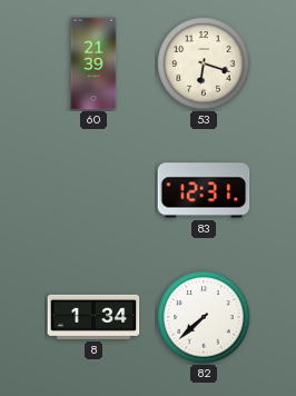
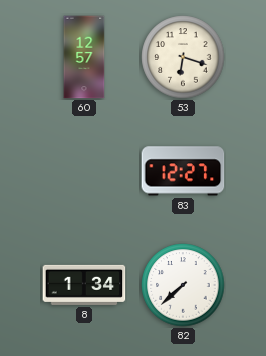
60: 21:39 -> 12:57
83: 12:31 -> 12:27
